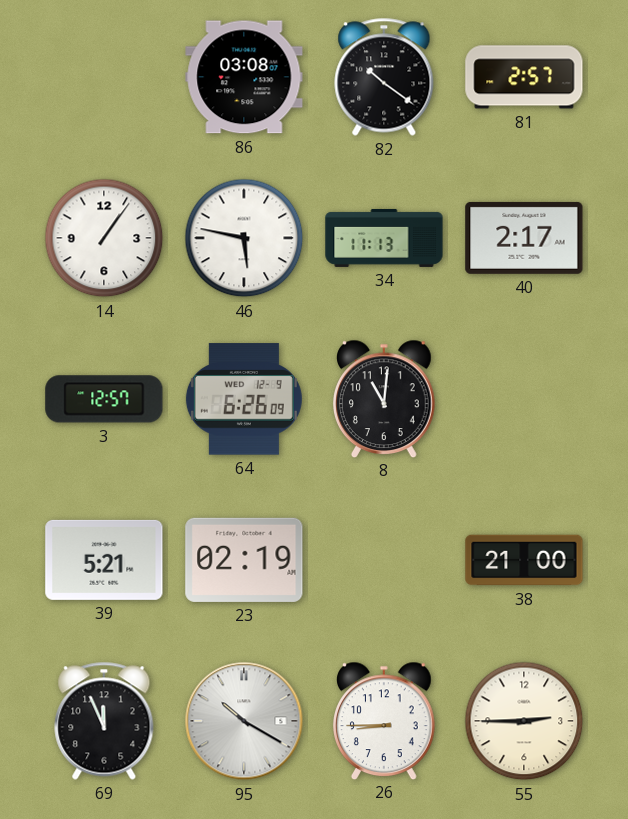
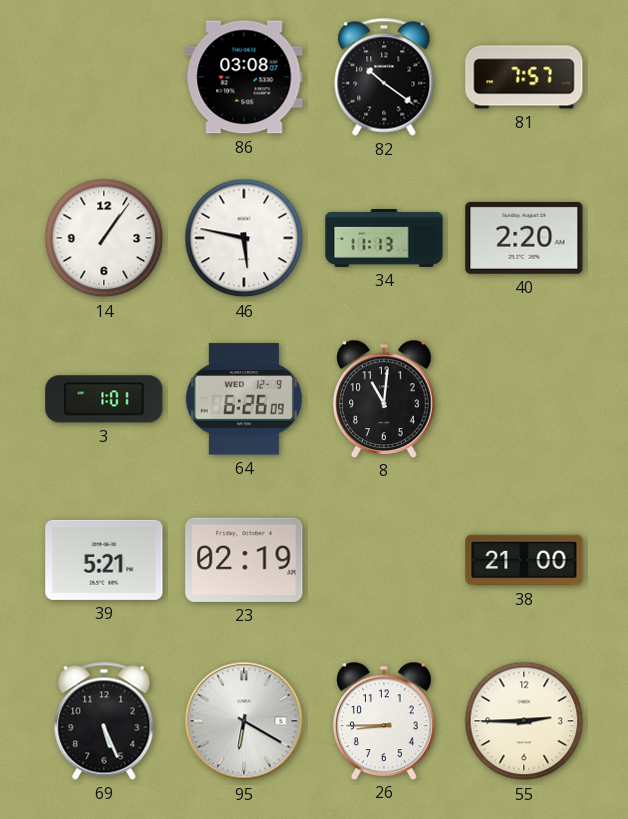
81: 2:57 -> 7:57
40: 2:17 -> 2:20
3: 12:57 -> 1:01
69: 11:56 -> 5:26
95: 10:20 -> 6:20
